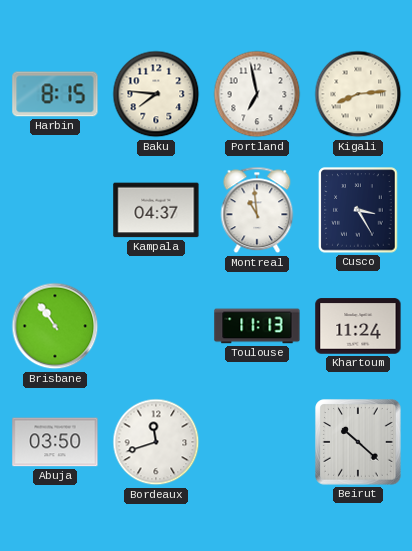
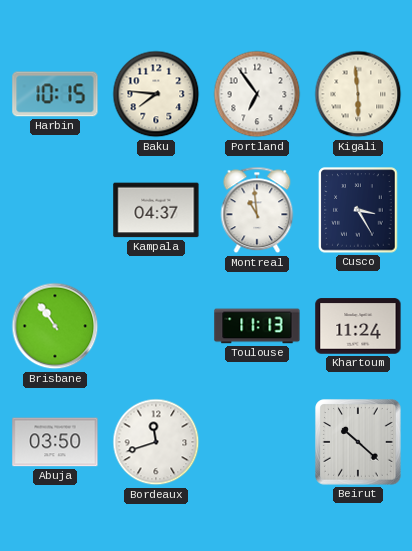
Harbin: 8:15 -> 10:15
Portland: 6:58 -> 6:54
Kigali: 8:14 -> 5:59
